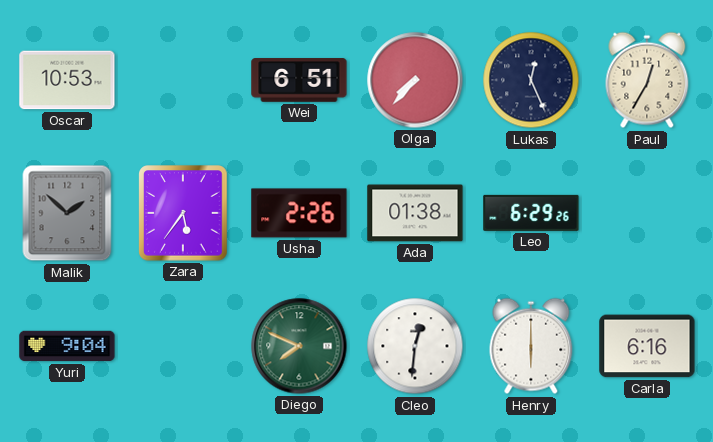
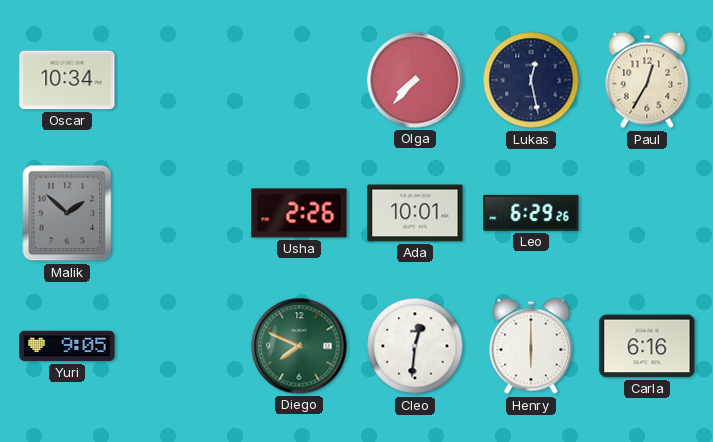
Oscar: 10:53 -> 10:34
Wei: 6:51 -> none
Lukas: 12:26 -> 12:28
Zara: 5:36 -> none
Ada: 01:38 -> 10:01
Yuri: 9:04 -> 9:05
